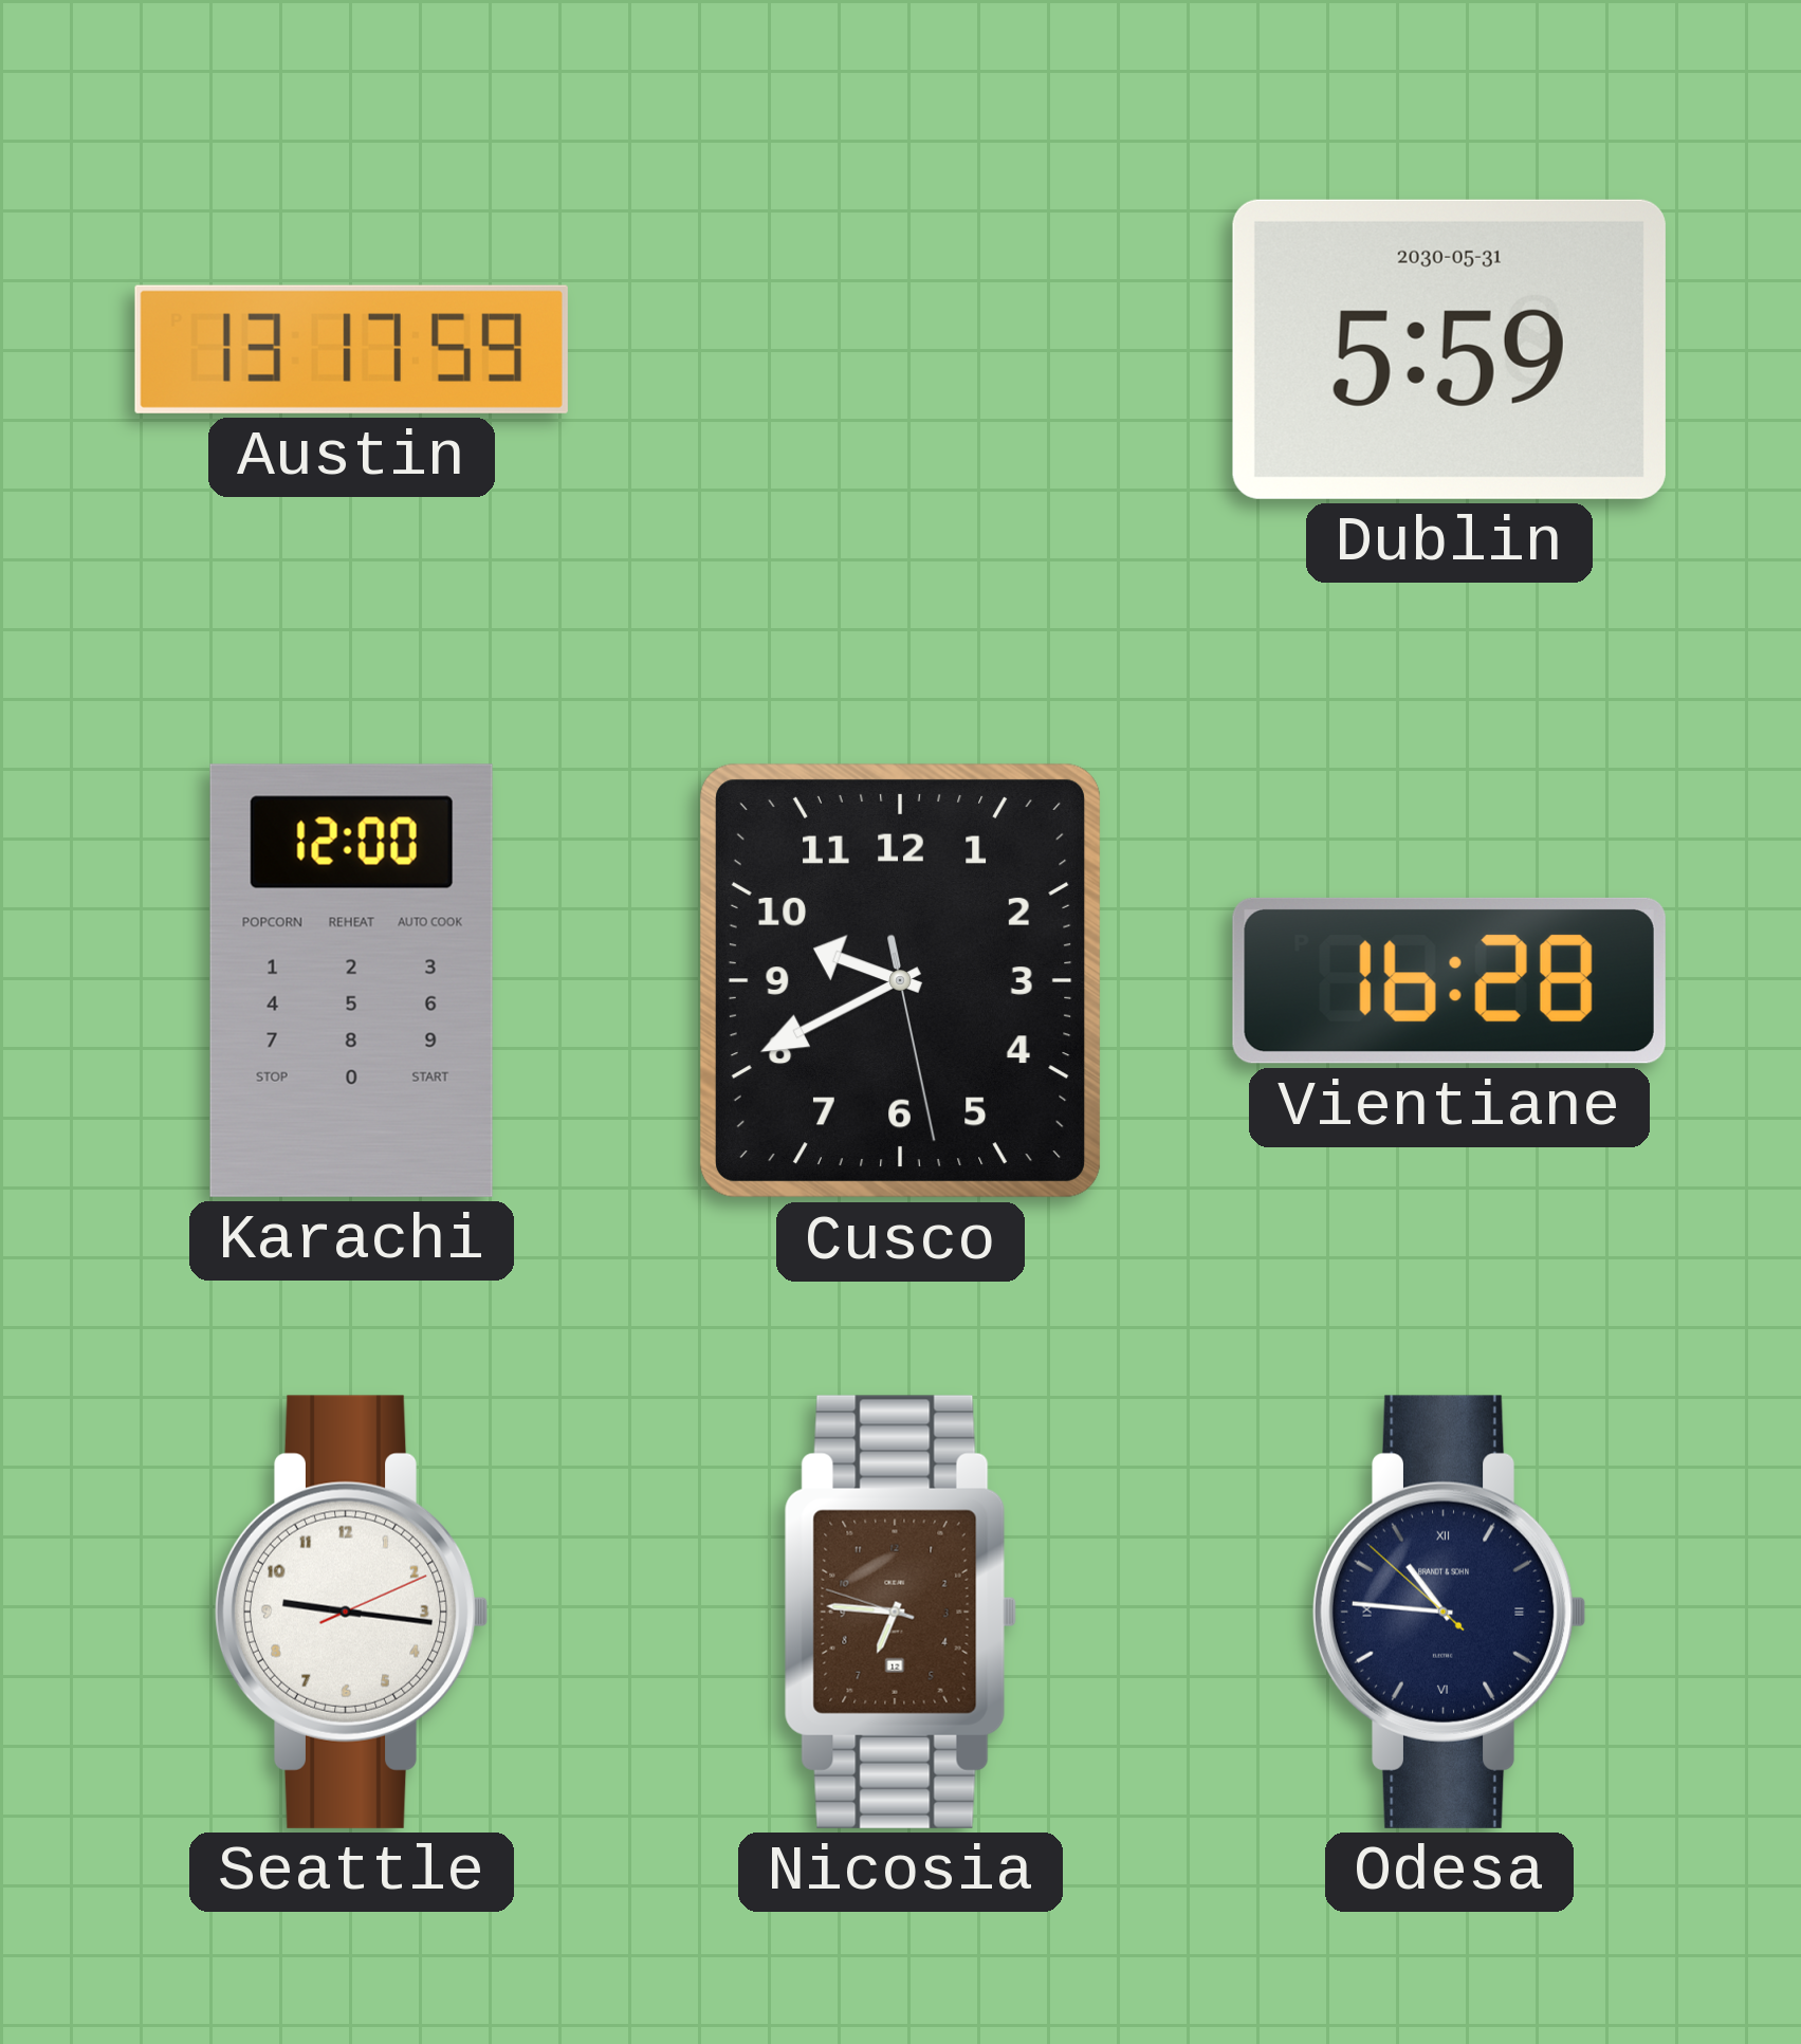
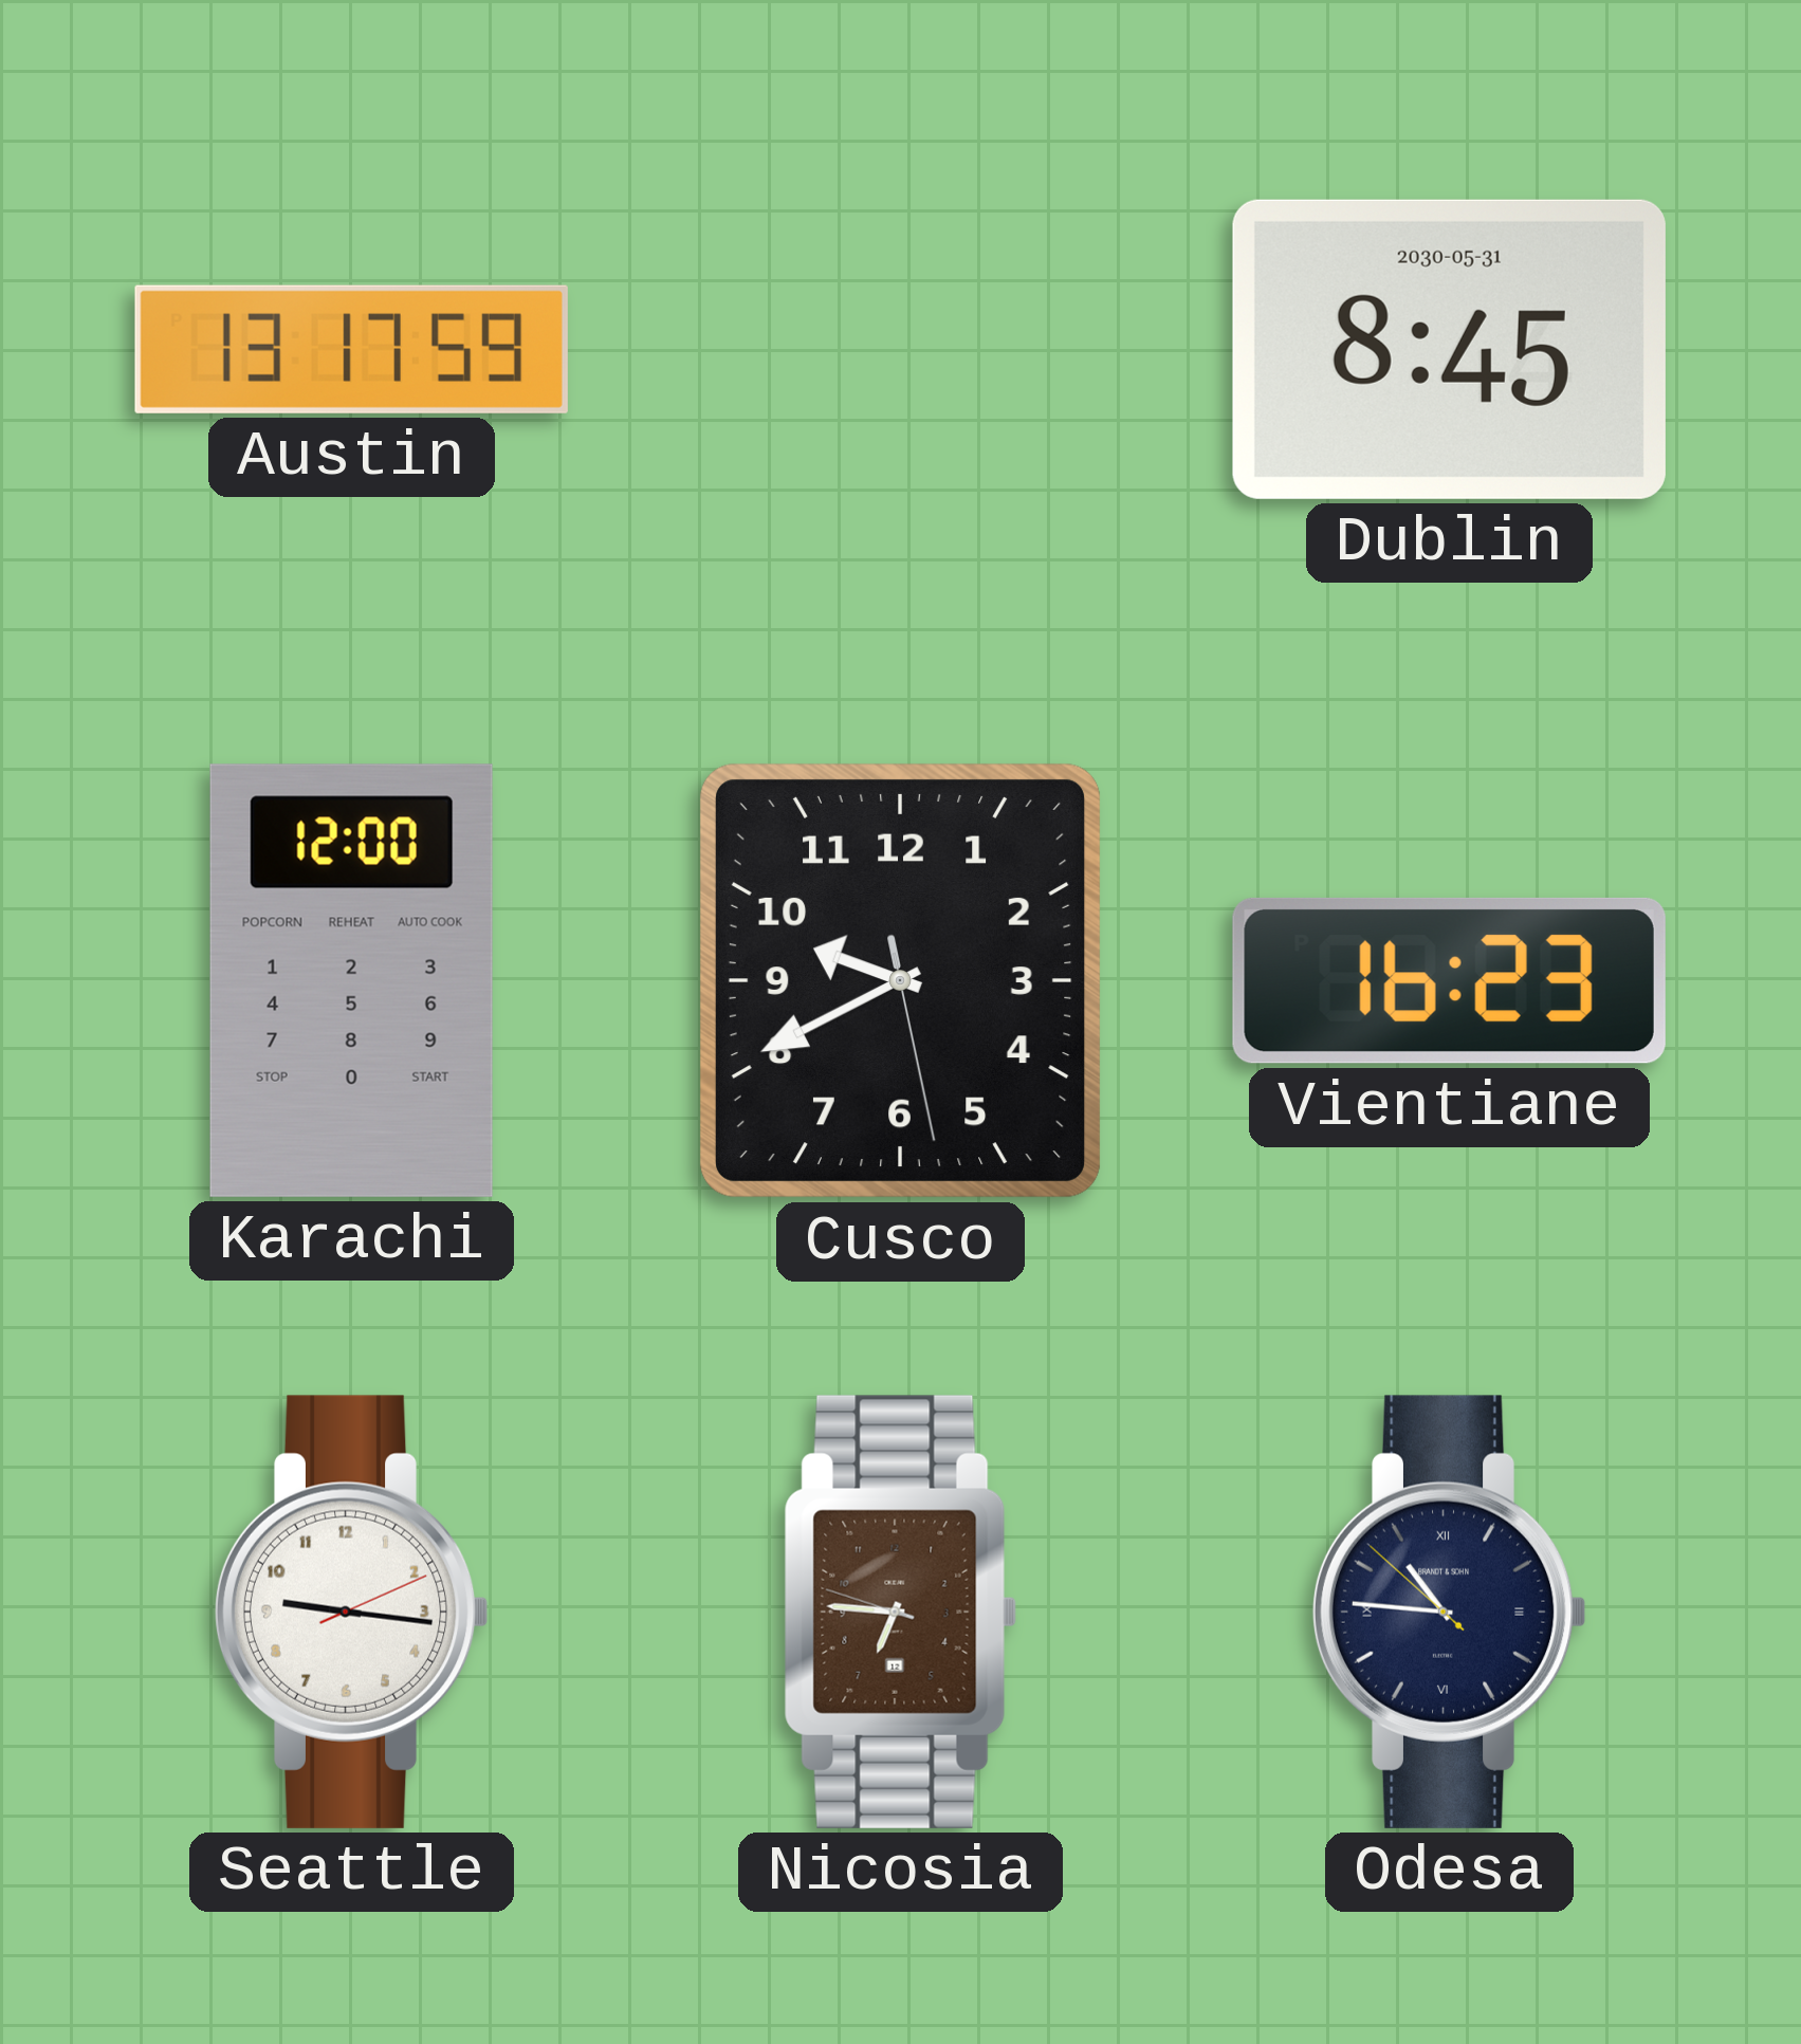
Dublin: 5:59 -> 8:45
Vientiane: 16:28 -> 16:23
